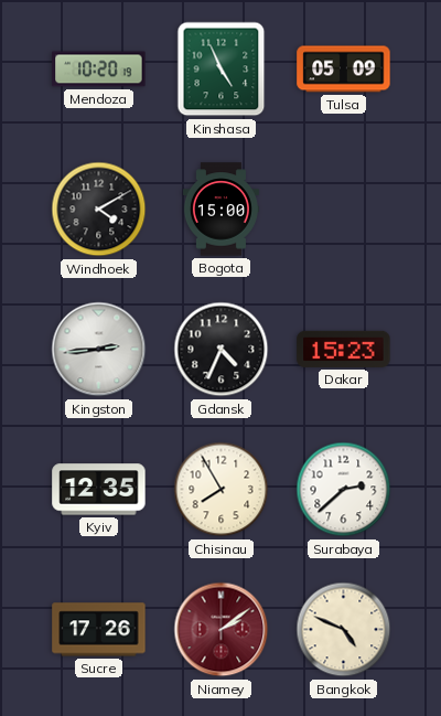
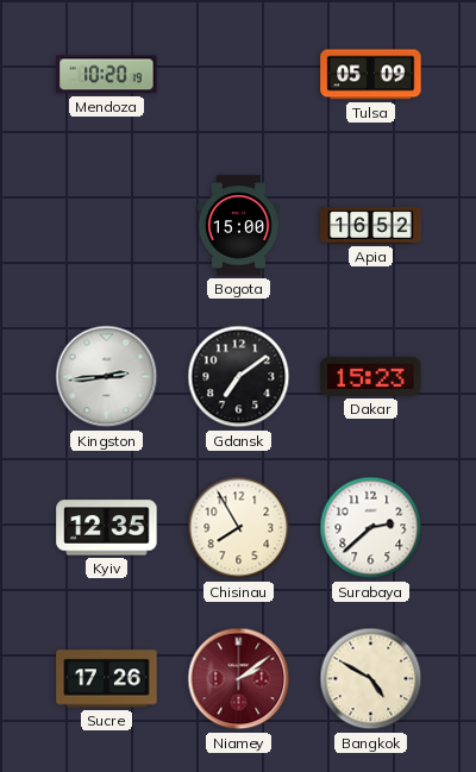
Kinshasa: 4:56 -> none
Windhoek: 4:10 -> none
Apia: none -> 16:52
Gdansk: 4:34 -> 7:09
Bangkok: 4:49 -> 4:50
